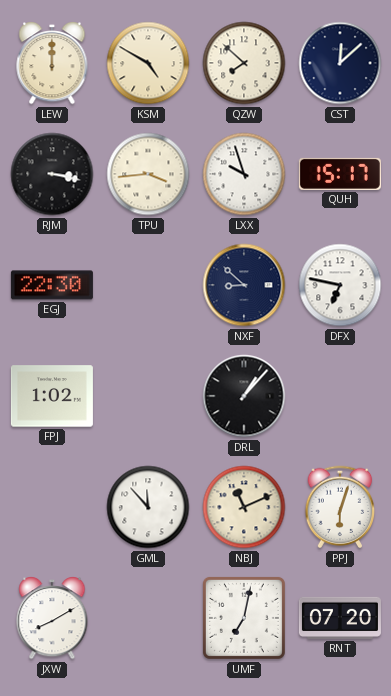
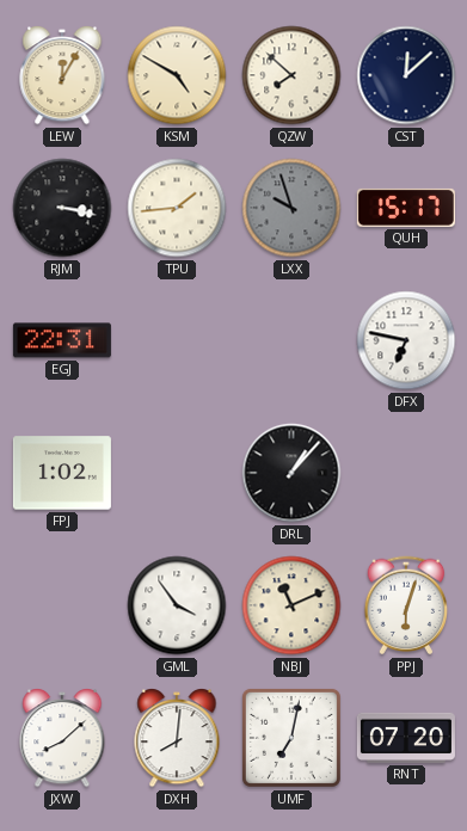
LEW: 12:00 -> 12:05
TPU: 3:44 -> 1:44
LXX dial: white -> grey
EGJ: 22:30 -> 22:31
NXF: 8:52 -> none
GML: 11:53 -> 3:54
JXW: 8:10 -> 8:08
DXH: none -> 8:01
